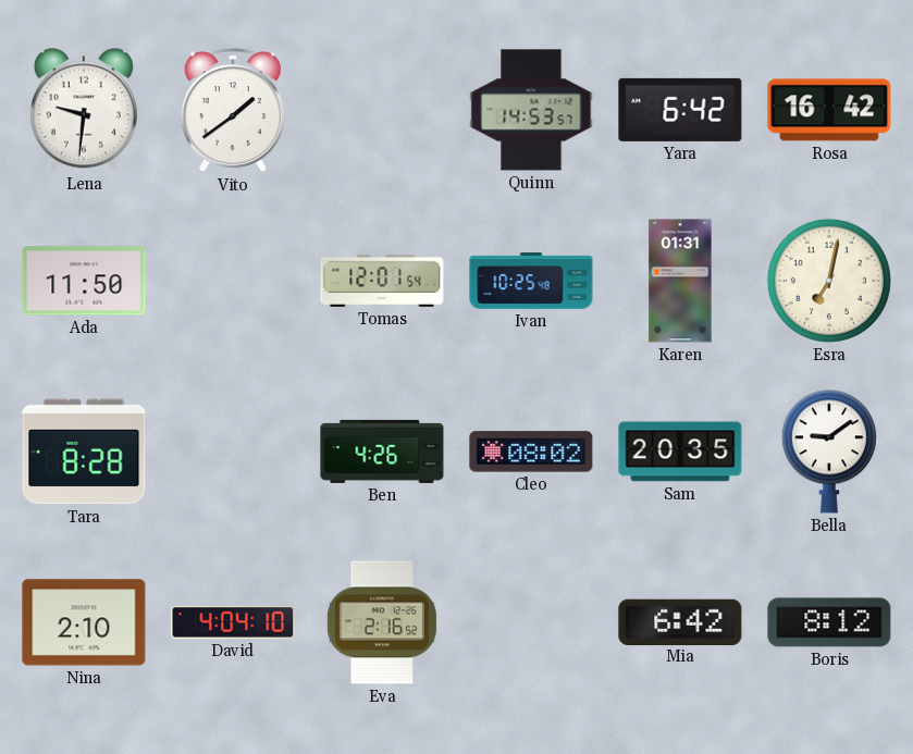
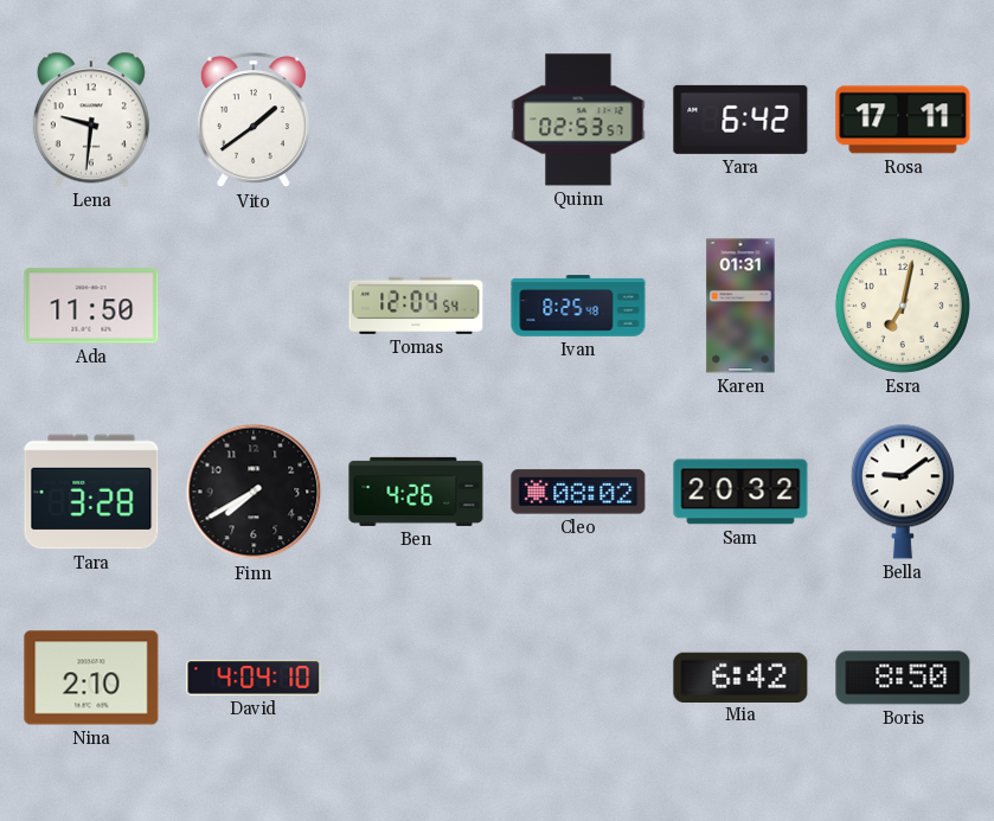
Quinn: 14:53 -> 02:53
Rosa: 16:42 -> 17:11
Tomas: 12:01 -> 12:04
Ivan: 10:25 -> 8:25
Tara: 8:28 -> 3:28
Finn: none -> 7:40
Sam: 20:35 -> 20:32
Eva: 2:16 -> none
Boris: 8:12 -> 8:50
